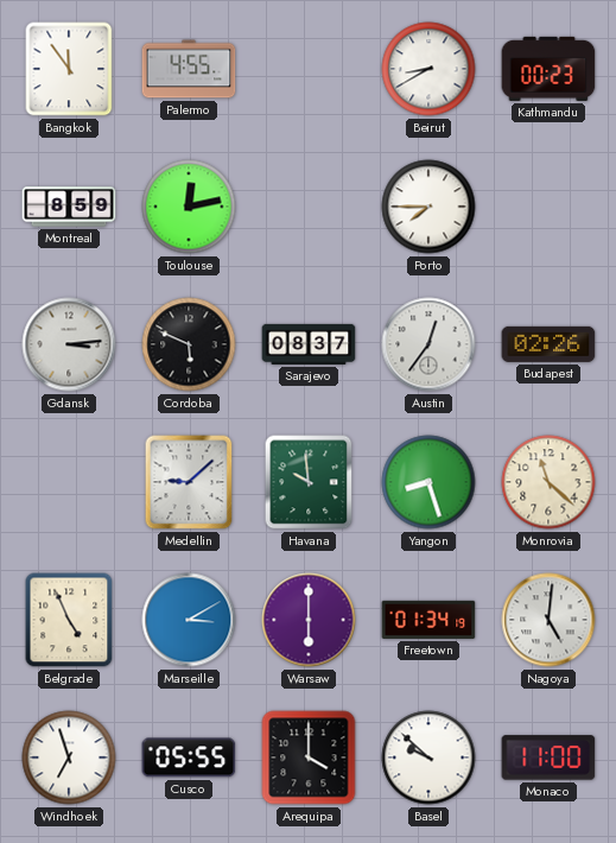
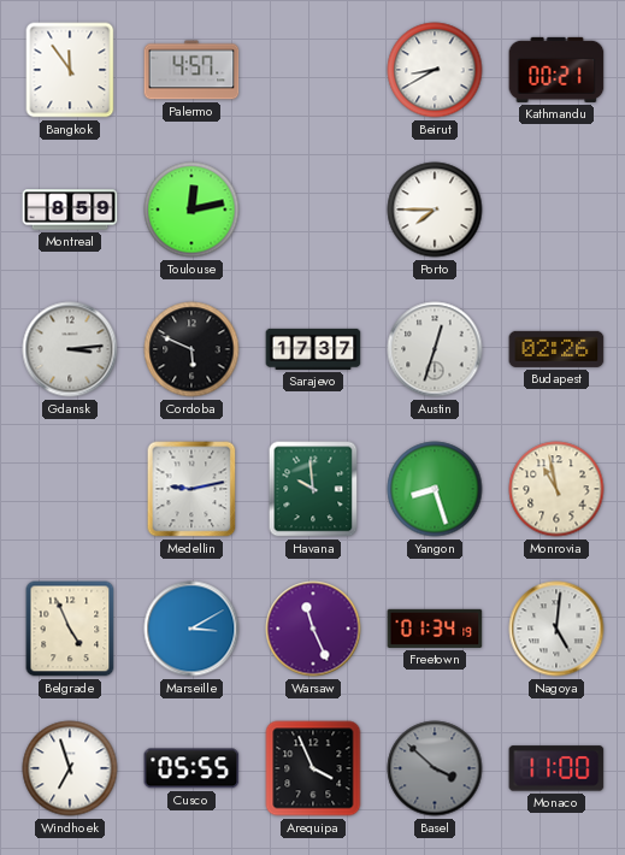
Palermo: 4:55 -> 4:57
Kathmandu: 00:23 -> 00:21
Sarajevo: 08:37 -> 17:37
Austin: 12:36 -> 12:33
Medellin: 9:08 -> 9:13
Monrovia: 11:22 -> 10:58
Warsaw: 6:00 -> 11:26
Arequipa: 4:00 -> 3:56
Basel: 9:52 -> 3:52
Basel dial: white -> grey
